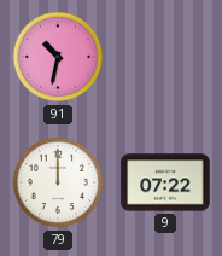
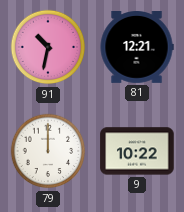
81: none -> 12:21
9: 07:22 -> 10:22
